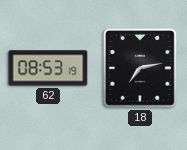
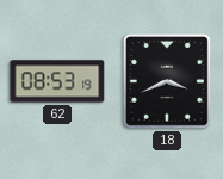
18: 7:13 -> 3:41
